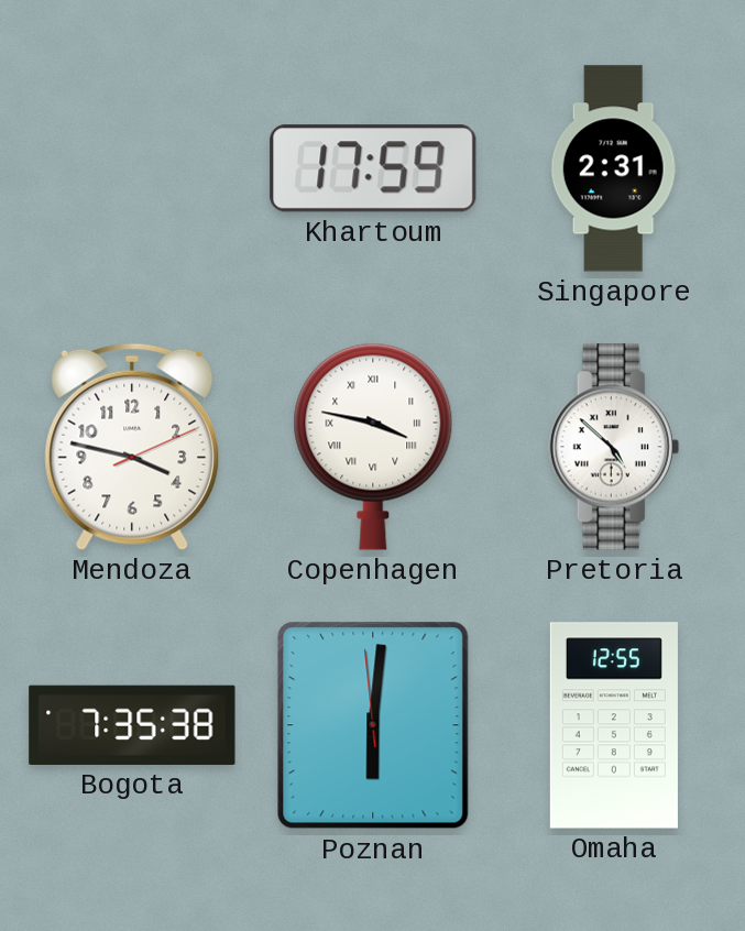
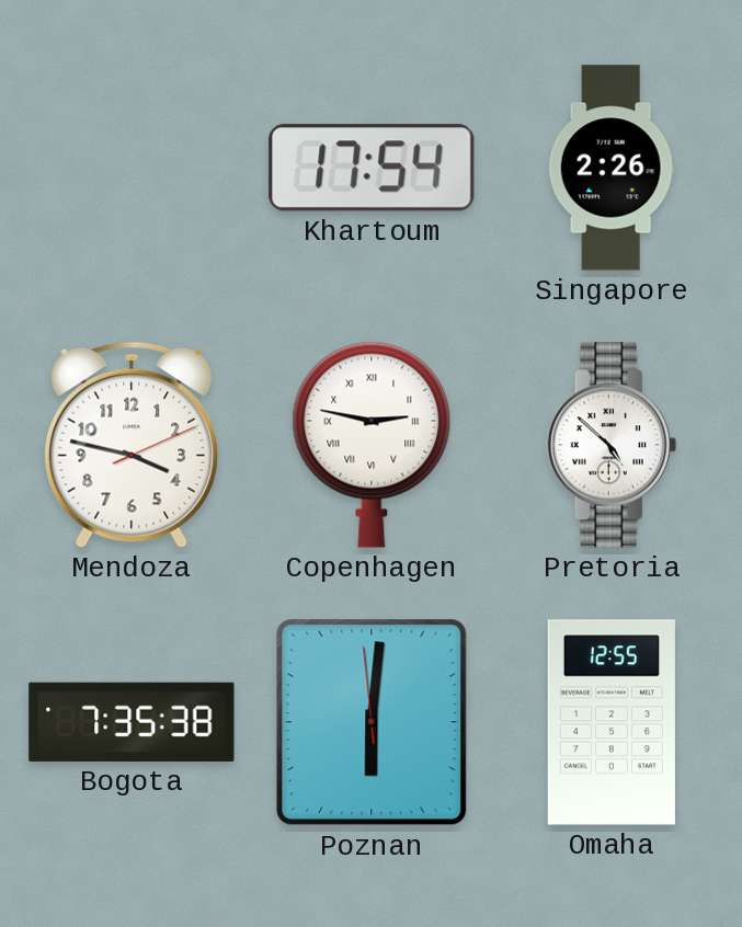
Khartoum: 17:59 -> 17:54
Singapore: 2:31 -> 2:26
Copenhagen: 3:47 -> 2:47
